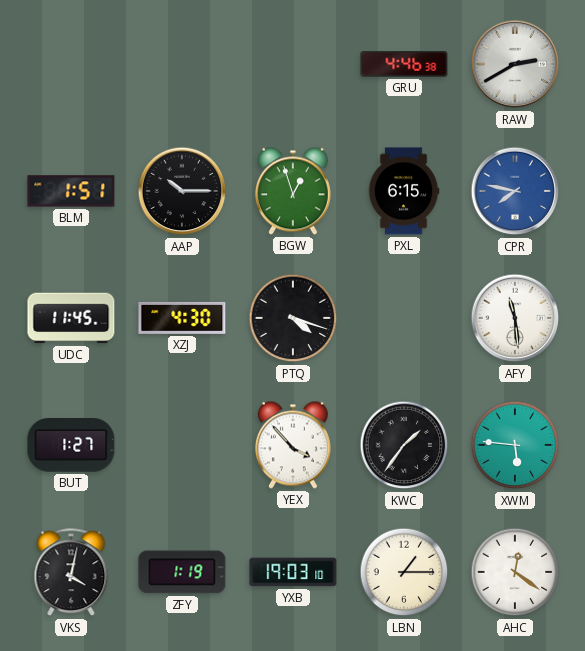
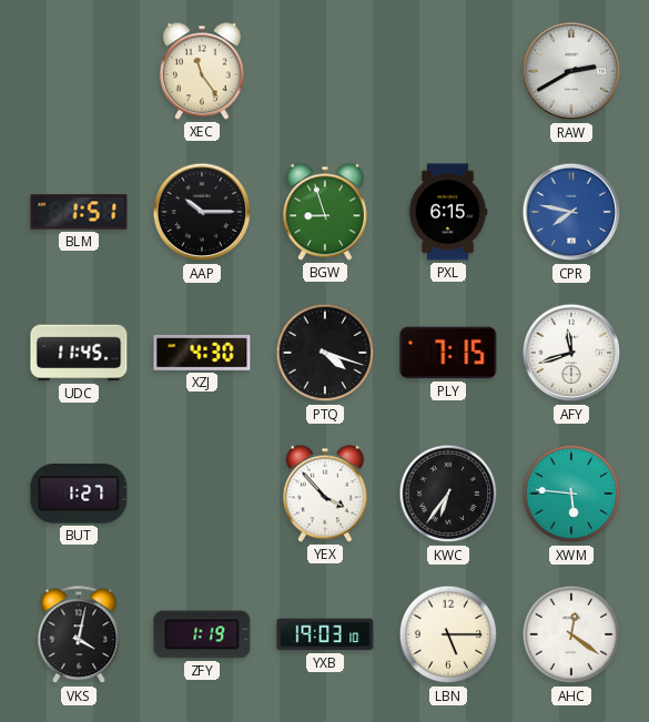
XEC: none -> 11:24
GRU: 4:46 -> none
BGW: 12:57 -> 8:57
PLY: none -> 7:15
AFY: 11:29 -> 11:42
KWC: 1:36 -> 6:36
LBN: 1:15 -> 5:15
